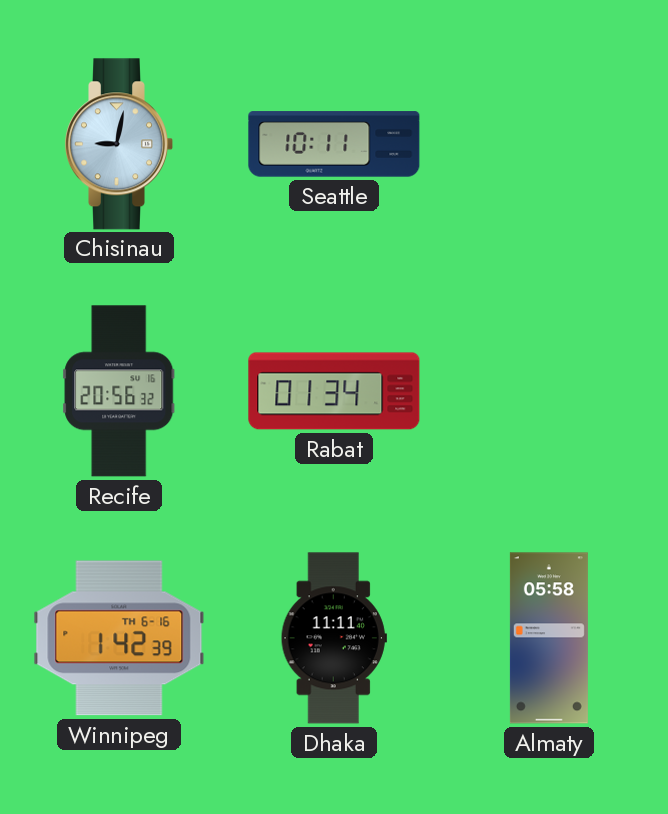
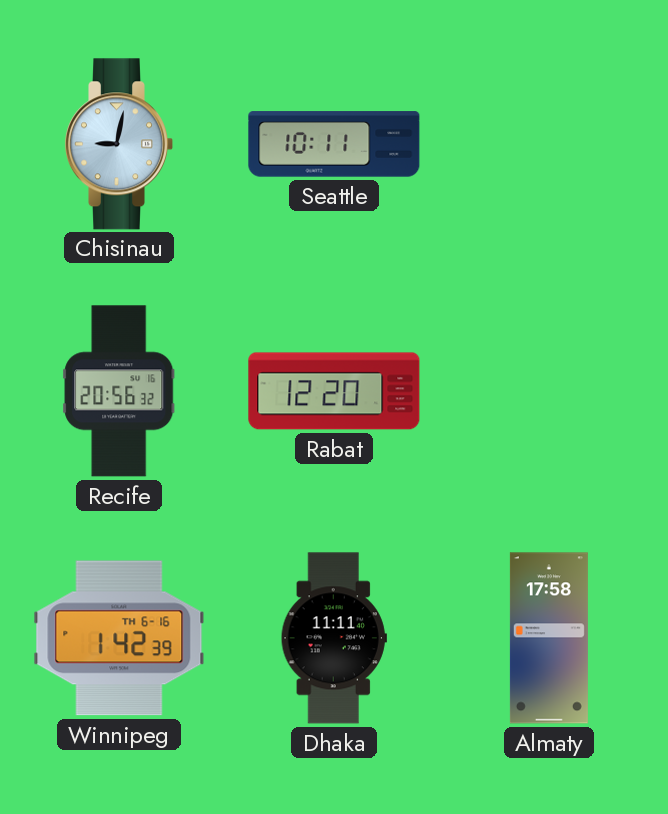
Rabat: 01:34 -> 12:20
Almaty: 05:58 -> 17:58
